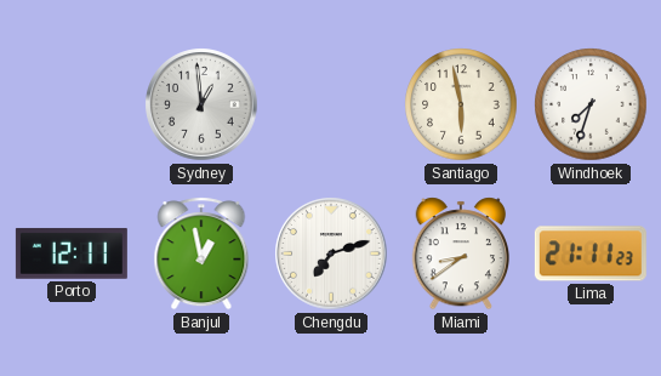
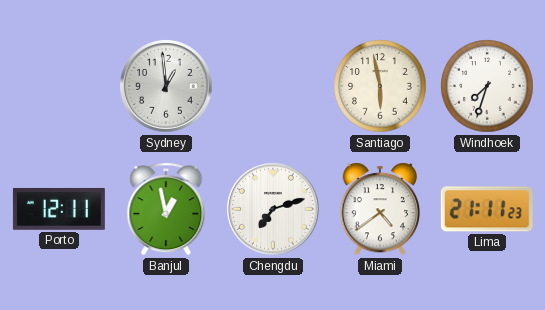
Miami: 8:39 -> 4:39
